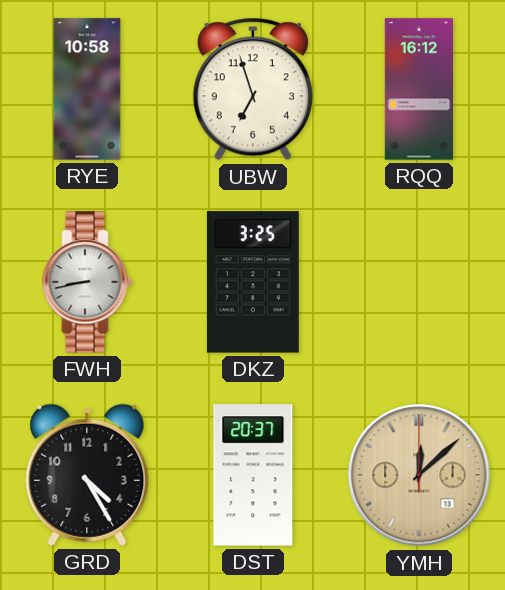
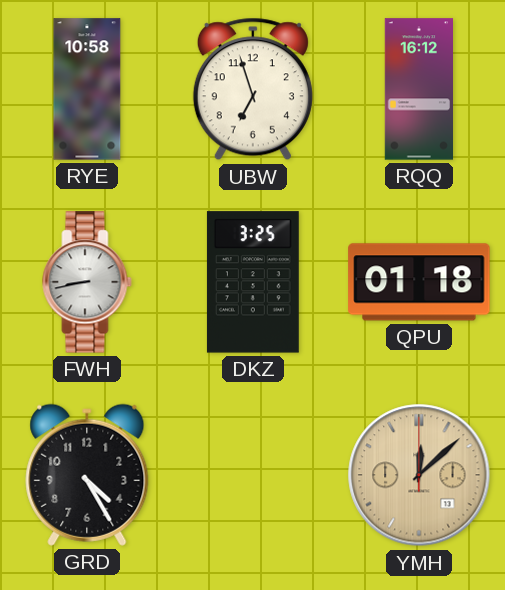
QPU: none -> 01:18
DST: 20:37 -> none
